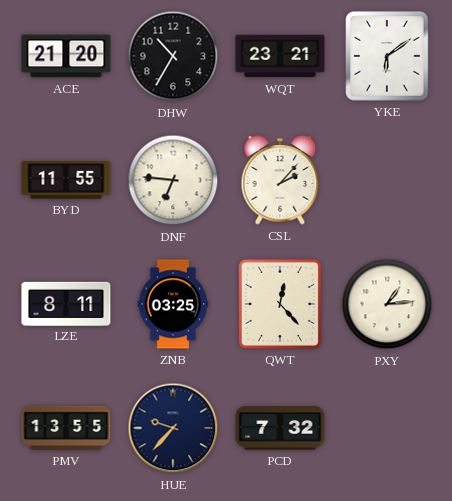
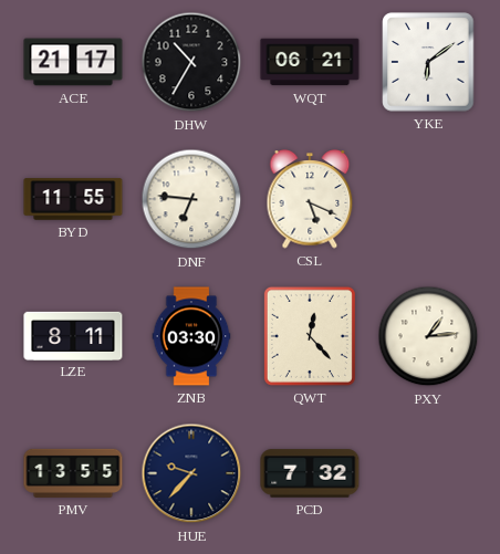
ACE: 21:20 -> 21:17
WQT: 23:21 -> 06:21
CSL: 2:07 -> 5:19
ZNB: 03:25 -> 03:30
